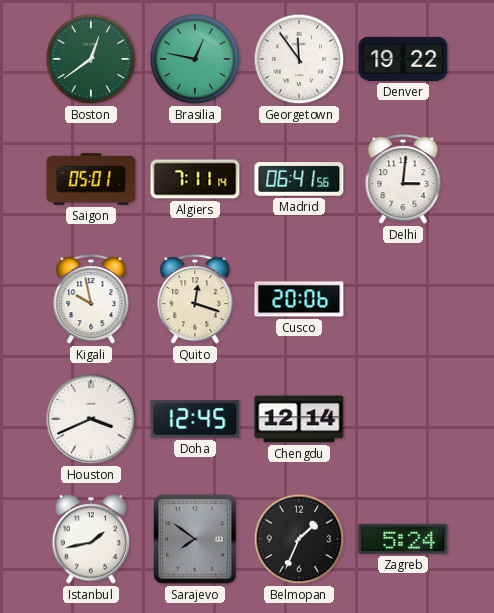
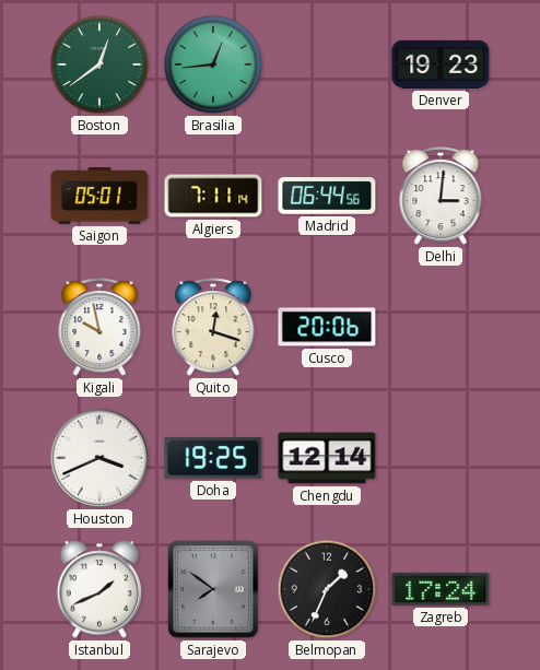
Brasilia: 12:47 -> 12:44
Georgetown: 11:54 -> none
Denver: 19:22 -> 19:23
Madrid: 06:41 -> 06:44
Doha: 12:45 -> 19:25
Istanbul: 1:43 -> 1:41
Zagreb: 5:24 -> 17:24
